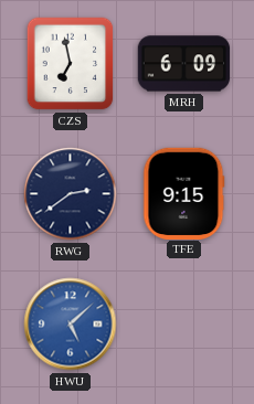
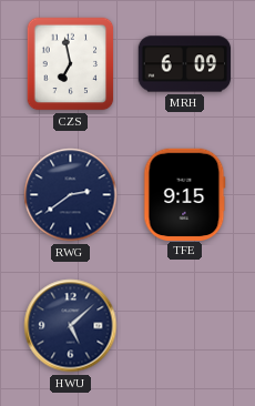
HWU dial: blue -> navy
